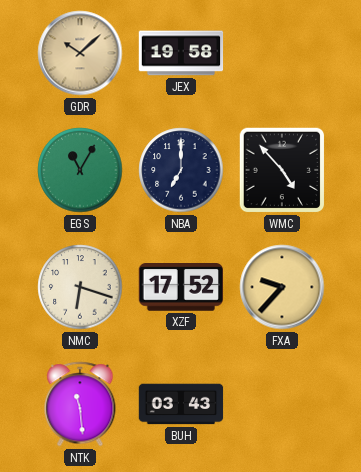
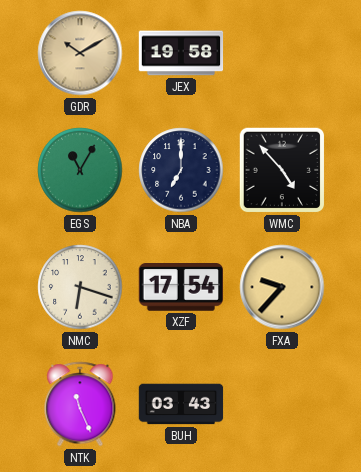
GDR: 10:08 -> 10:10
XZF: 17:52 -> 17:54
NTK: 11:29 -> 11:26
